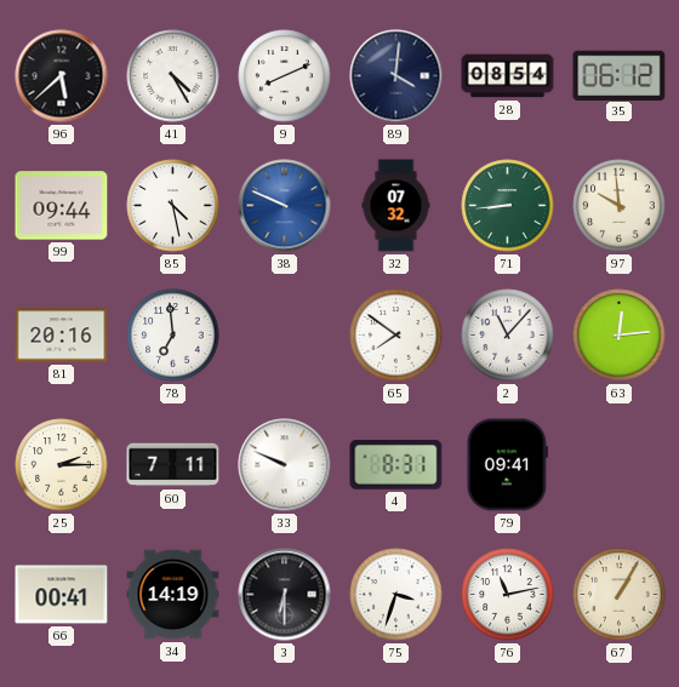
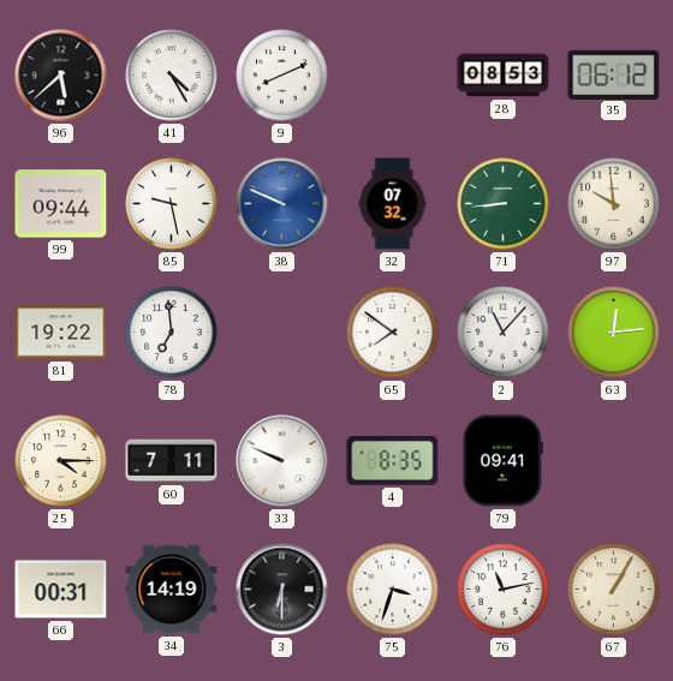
89: 4:01 -> none
28: 08:54 -> 08:53
85: 4:28 -> 9:28
81: 20:16 -> 19:22
25: 2:15 -> 4:15
4: 8:31 -> 8:35
66: 00:41 -> 00:31
